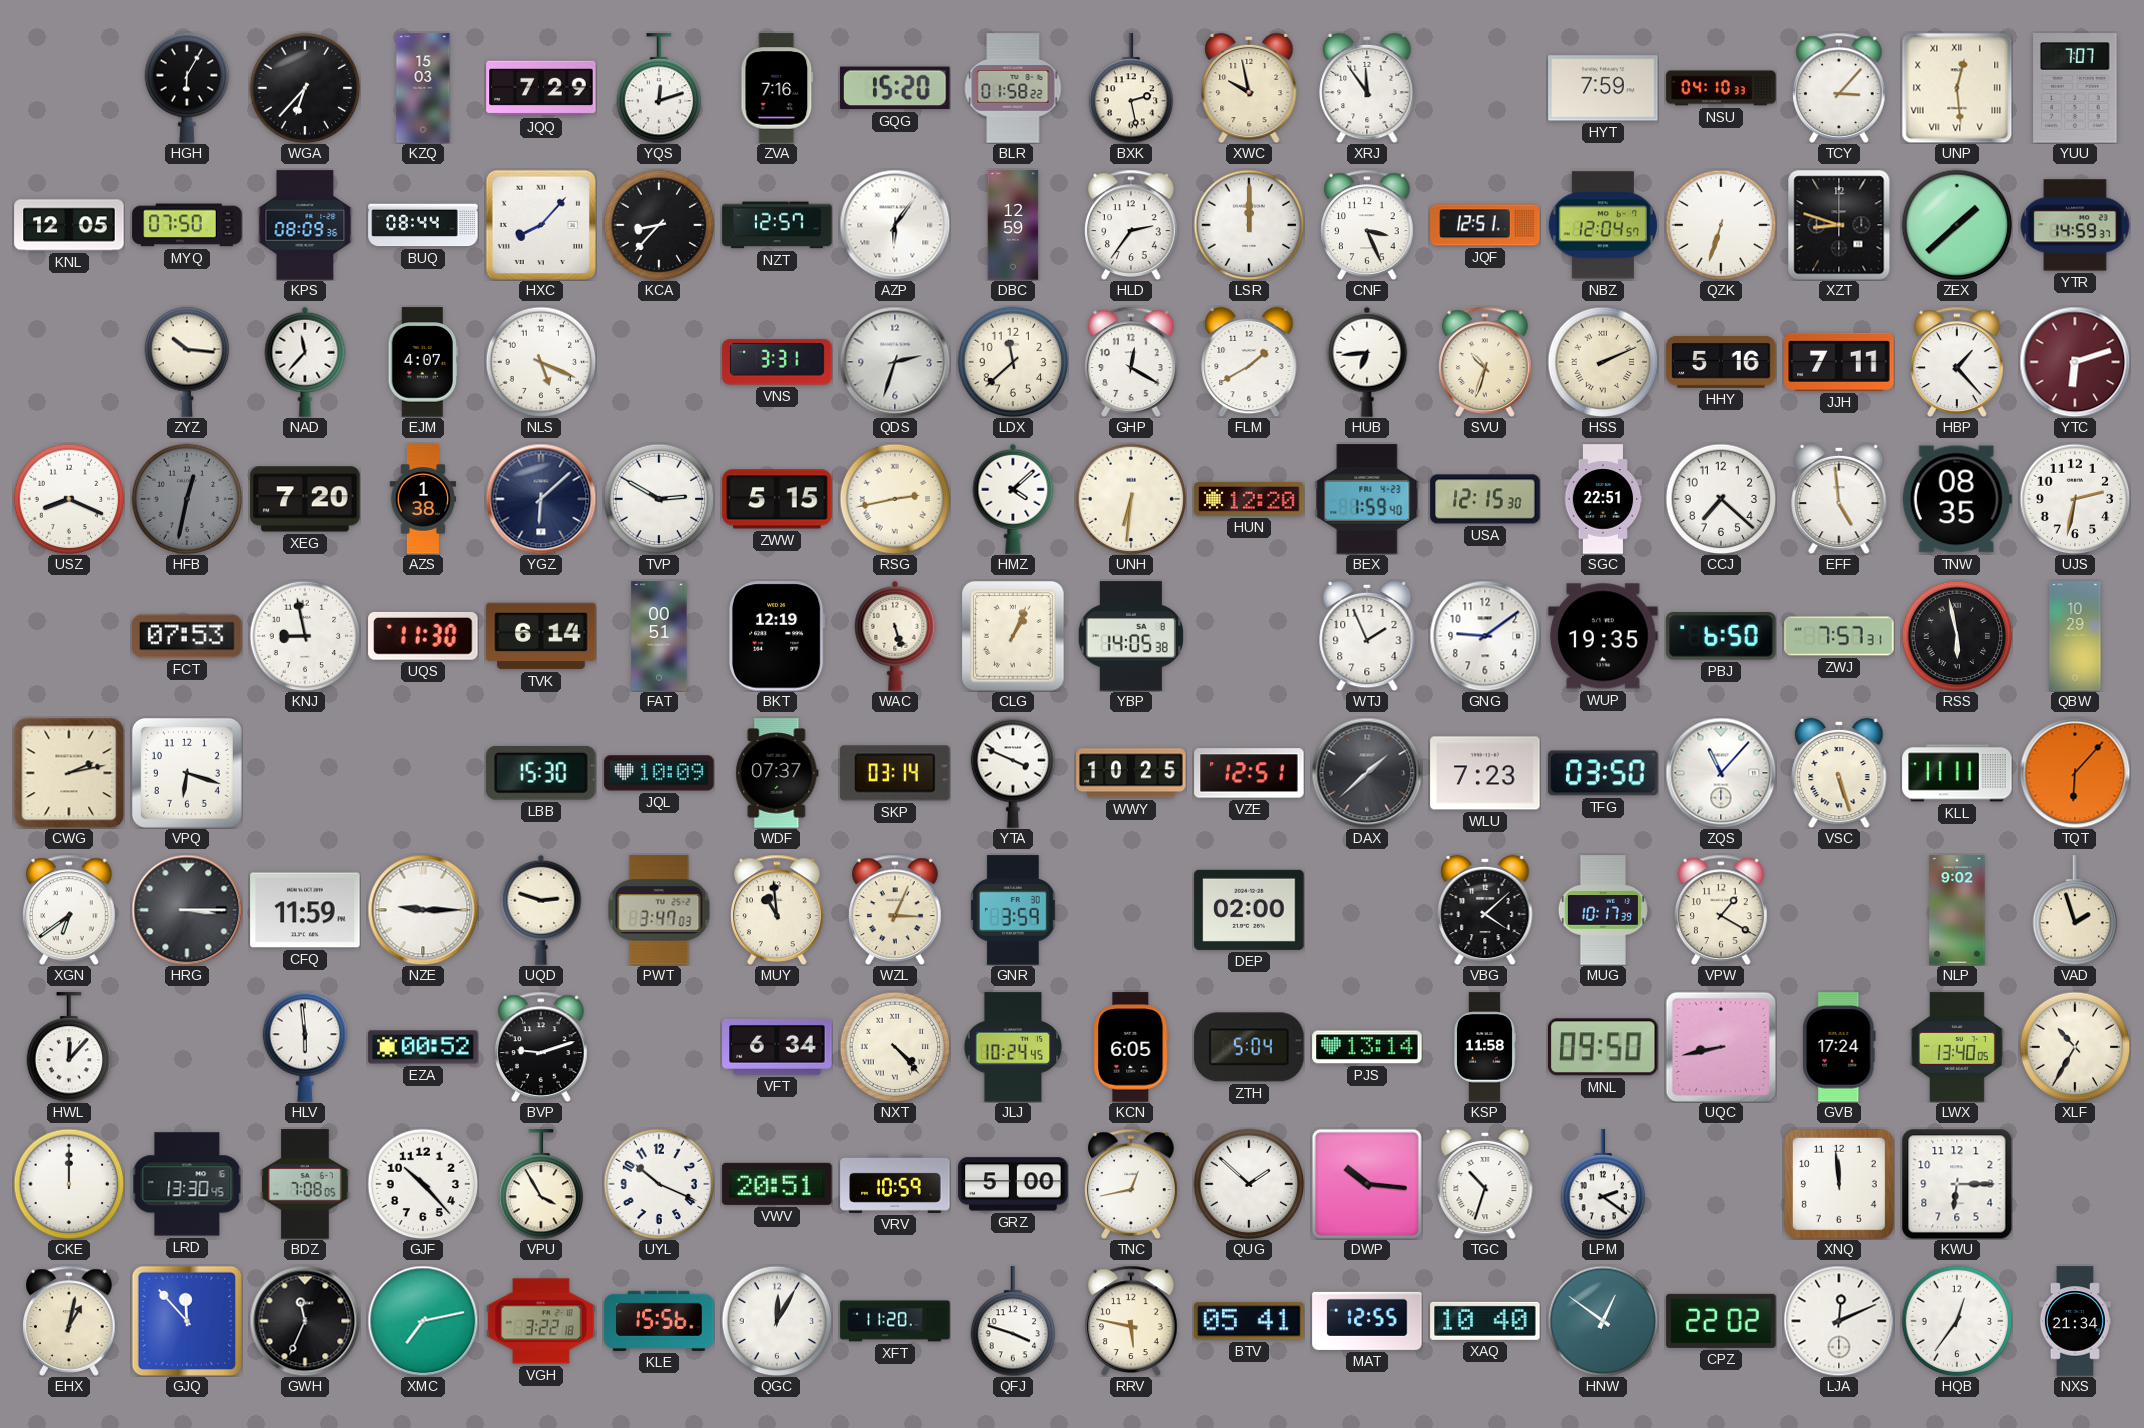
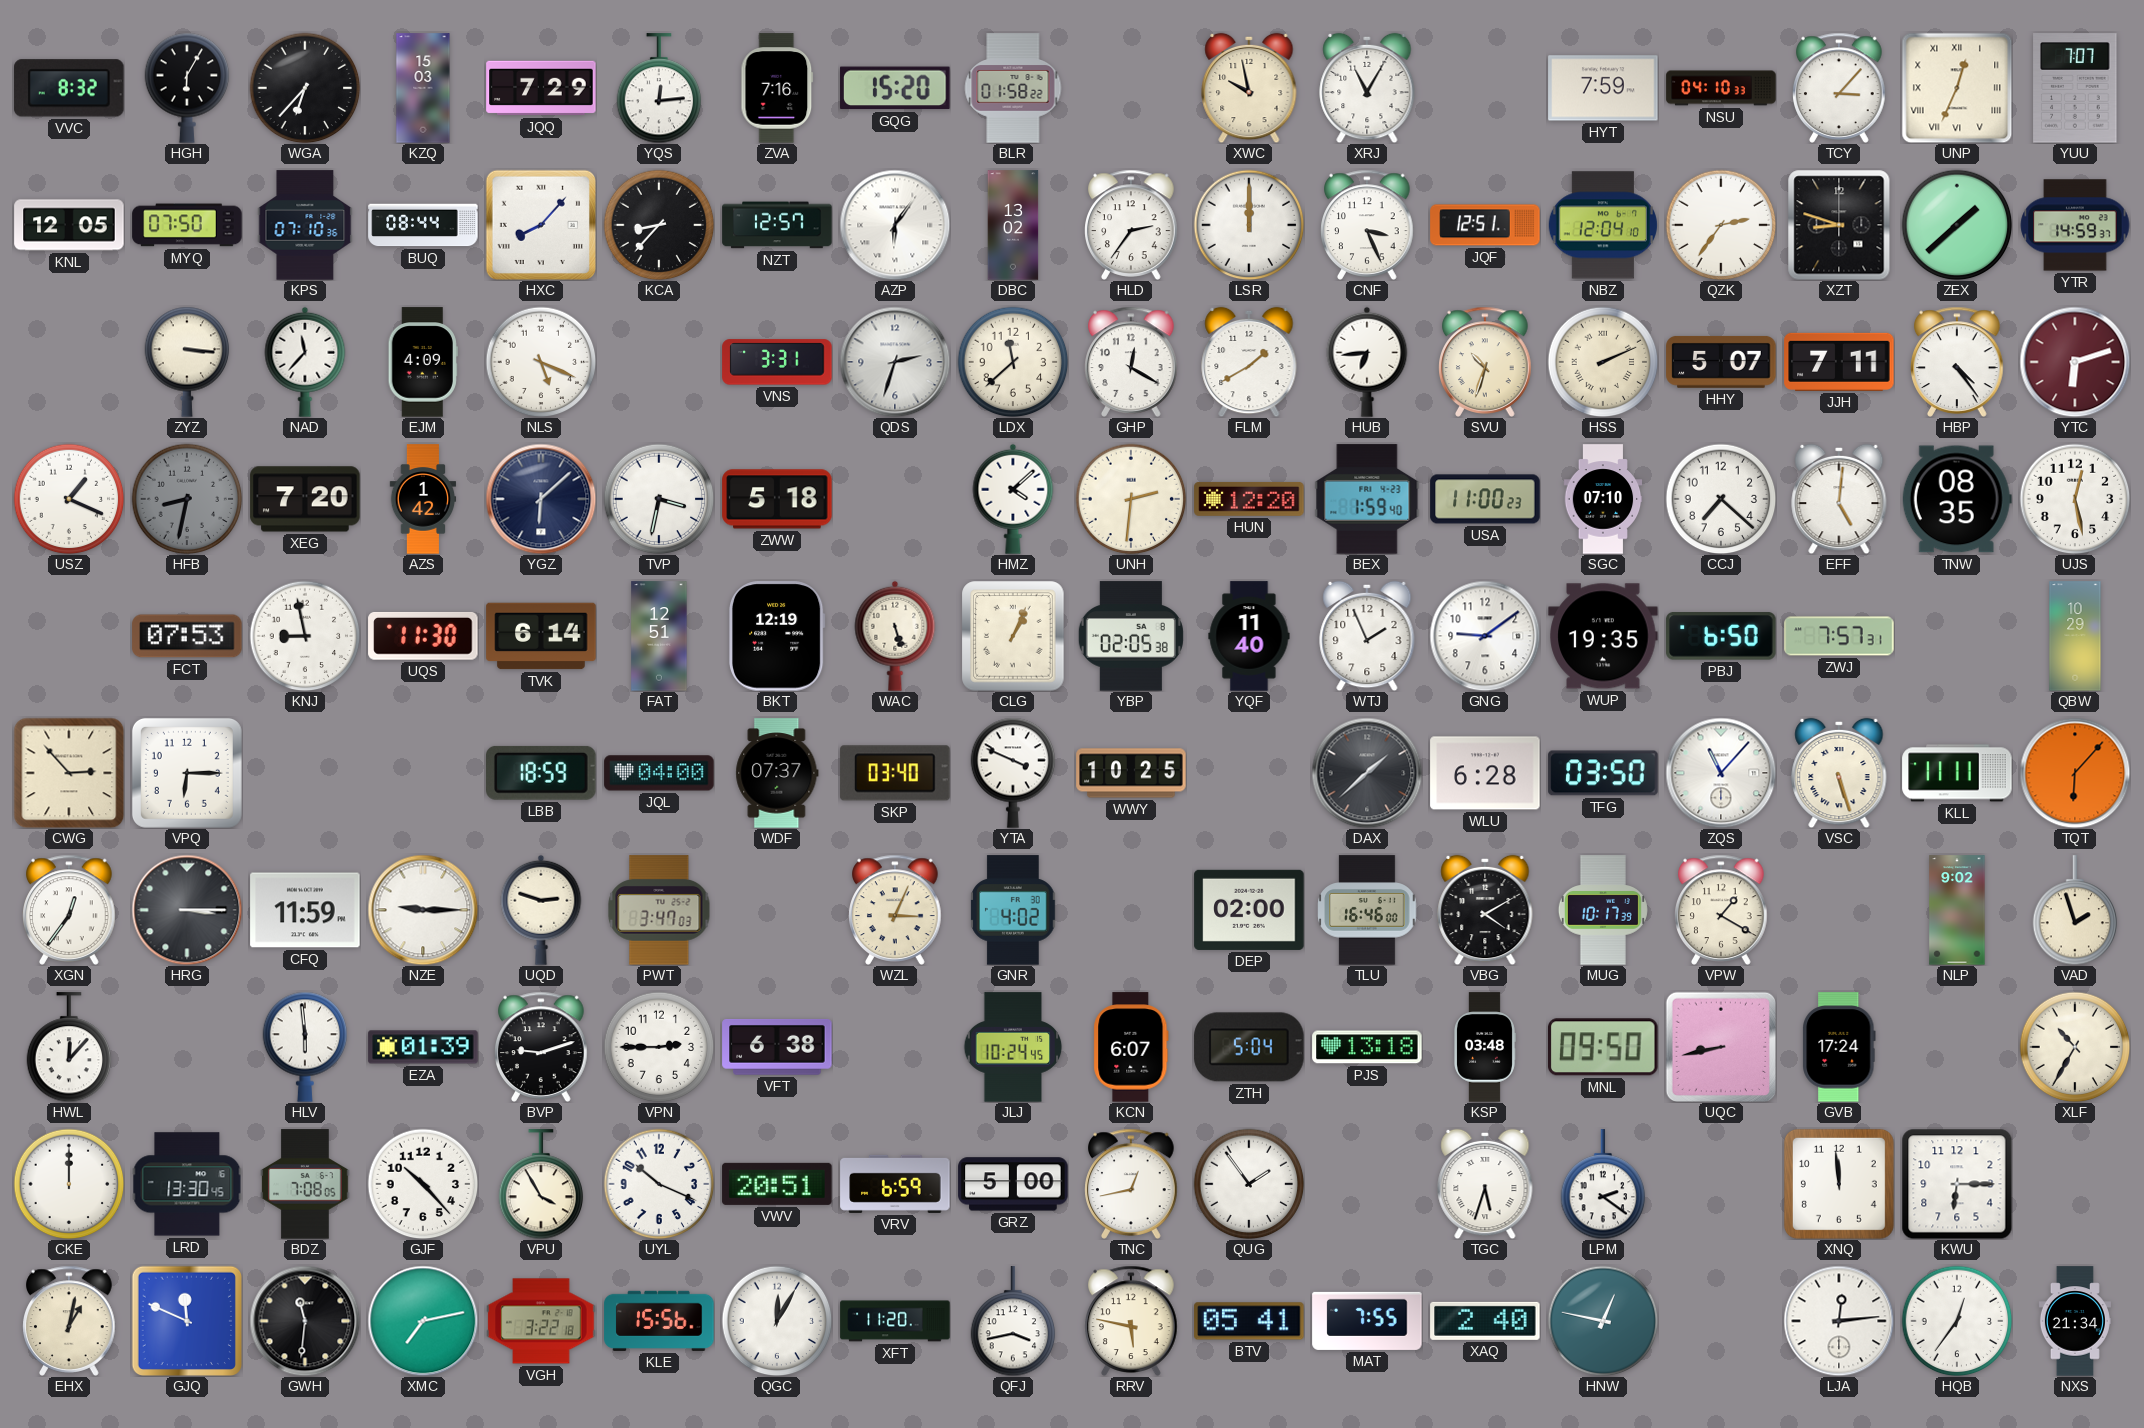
VVC: none -> 8:32
YQS: 12:12 -> 12:14
BXK: 2:28 -> none
XRJ: 11:54 -> 11:05
UNP: 12:29 -> 12:34
KPS: 08:09 -> 07:10
DBC: 12:59 -> 13:02
NBZ: 12:04:57 -> 12:04:10
QZK: 6:33 -> 2:36
ZYZ: 10:16 -> 3:16
EJM: 4:07 -> 4:09
HHY: 5:16 -> 5:07
HBP: 1:23 -> 4:24
USZ: 8:19 -> 1:19
HFB: 12:32 -> 8:32
AZS: 1:38 -> 1:42
TVP: 2:50 -> 3:32
ZWW: 5:15 -> 5:18
RSG: 2:43 -> none
UNH: 6:31 -> 2:31
USA: 12:15 -> 11:00
SGC: 22:51 -> 07:10
EFF: 4:59 -> 5:01
UJS: 2:32 -> 12:28
FAT: 00:51 -> 12:51
YBP: 14:05 -> 02:05
YQF: none -> 11:40
RSS: 5:58 -> none
CWG: 2:13 -> 2:53
VPQ: 6:18 -> 6:15
LBB: 15:30 -> 18:59
JQL: 10:09 -> 04:00
SKP: 03:14 -> 03:40
VZE: 12:51 -> none
WLU: 7:23 -> 6:28
XGN: 6:39 -> 12:36
MUY: 10:59 -> none
GNR: 3:59 -> 4:02
TLU: none -> 16:46
VBG: 4:08 -> 4:10
EZA: 00:52 -> 01:39
VPN: none -> 2:45
VFT: 6:34 -> 6:38
NXT: 4:23 -> none
KCN: 6:05 -> 6:07
PJS: 13:14 -> 13:18
KSP: 11:58 -> 03:48
LWX: 13:40 -> none
VRV: 10:59 -> 6:59
QUG: 1:52 -> 1:54
DWP: 10:16 -> none
TGC: 10:33 -> 5:33
GJQ: 11:53 -> 11:49
GWH: 11:34 -> 11:31
QFJ: 3:48 -> 3:43
MAT: 12:55 -> 7:55
XAQ: 10:40 -> 2:40
HNW: 12:51 -> 12:47
CPZ: 22:02 -> none
LJA: 12:11 -> 12:14
